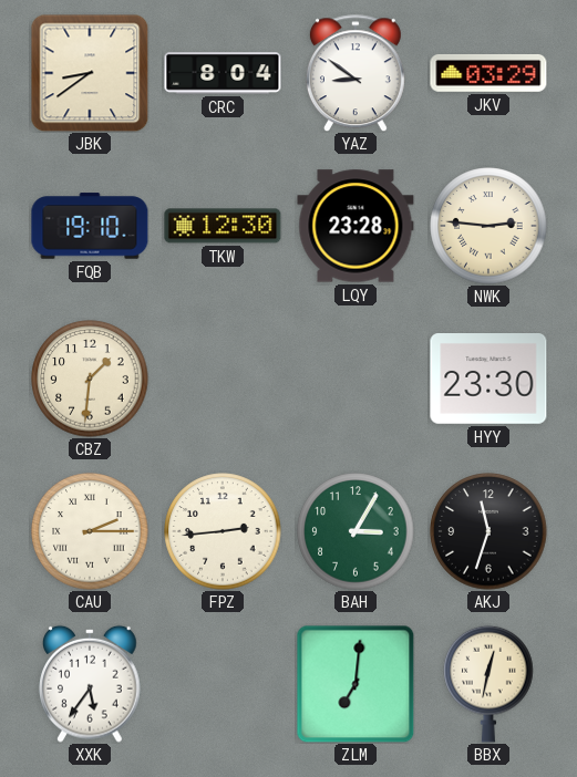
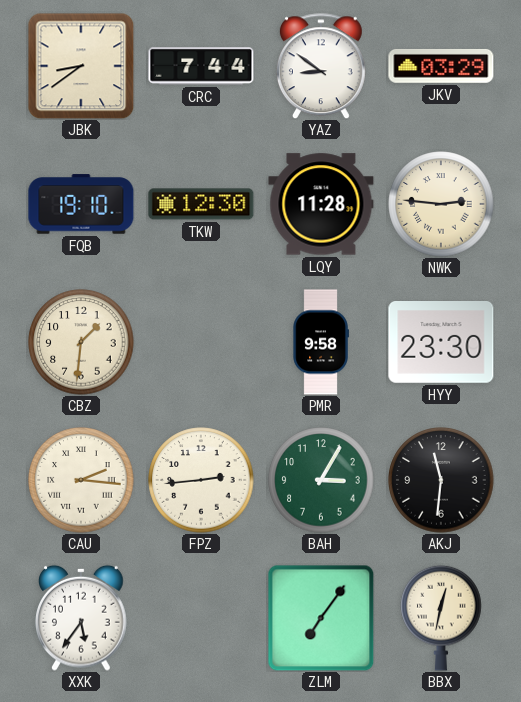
CRC: 8:04 -> 7:44
LQY: 23:28 -> 11:28
PMR: none -> 9:58
CAU: 2:15 -> 2:16
AKJ: 11:33 -> 11:31
ZLM: 7:01 -> 7:06
